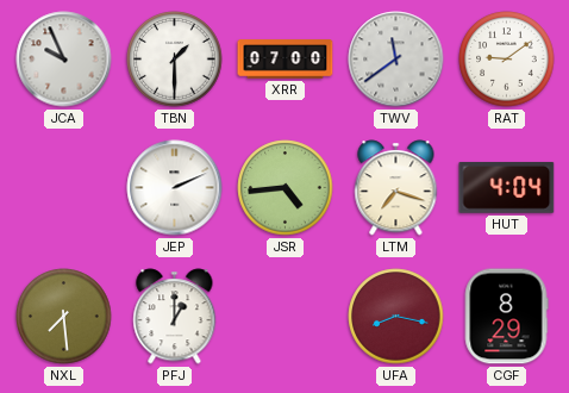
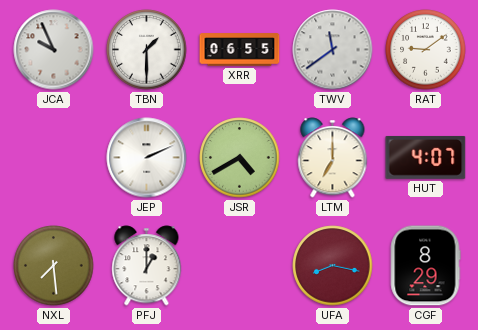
XRR: 07:00 -> 06:55
JSR: 4:44 -> 4:40
LTM: 7:18 -> 7:00
HUT: 4:04 -> 4:07
